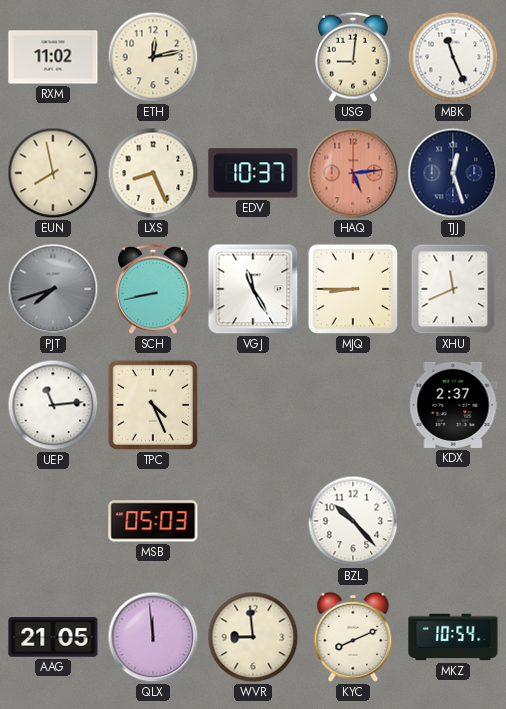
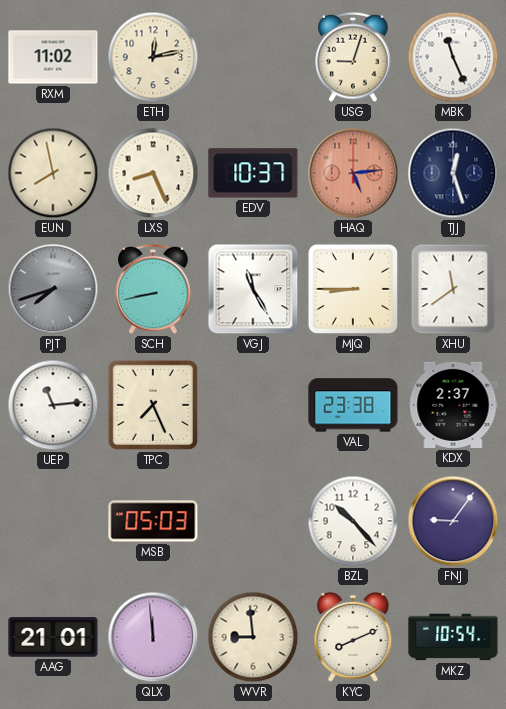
USG: 9:01 -> 9:03
XHU: 11:41 -> 11:39
TPC: 4:26 -> 7:26
VAL: none -> 23:38
FNJ: none -> 9:06
AAG: 21:05 -> 21:01
